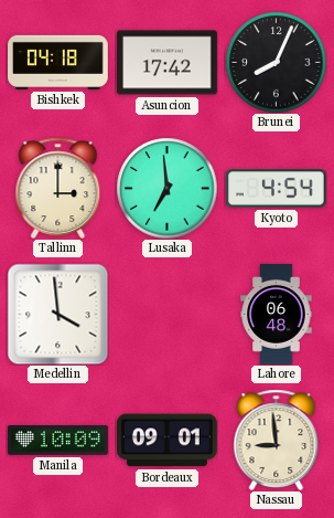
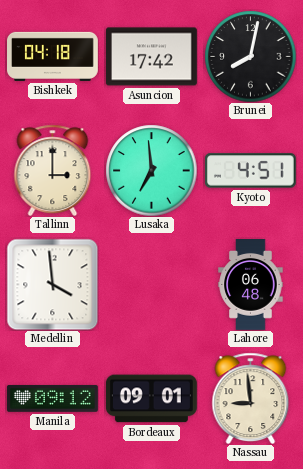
Brunei: 8:04 -> 8:02
Kyoto: 4:54 -> 4:51
Manila: 10:09 -> 09:12
